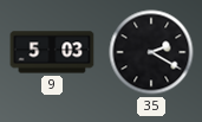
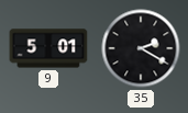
9: 5:03 -> 5:01
